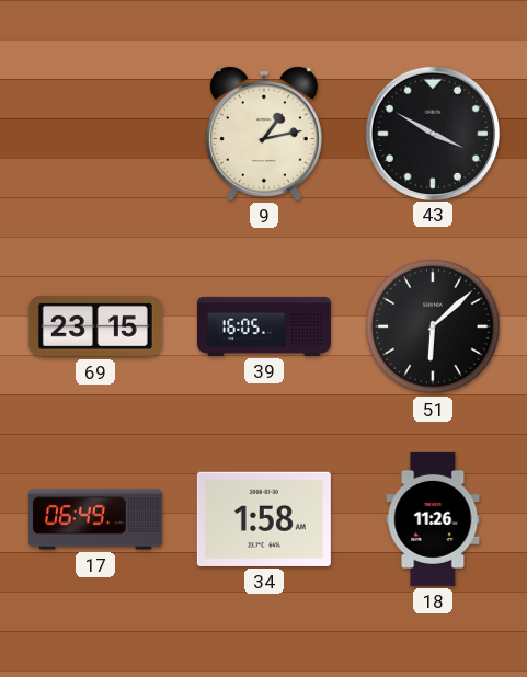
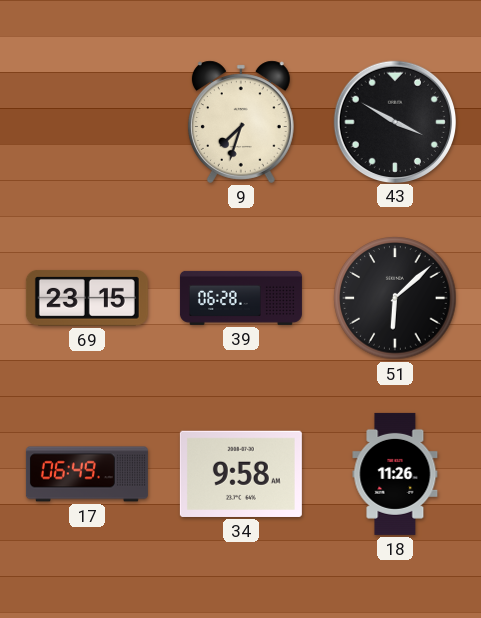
9: 1:13 -> 7:33
39: 16:05 -> 06:28
34: 1:58 -> 9:58
